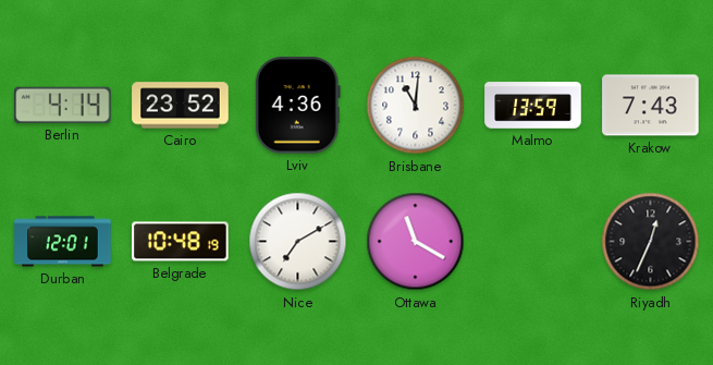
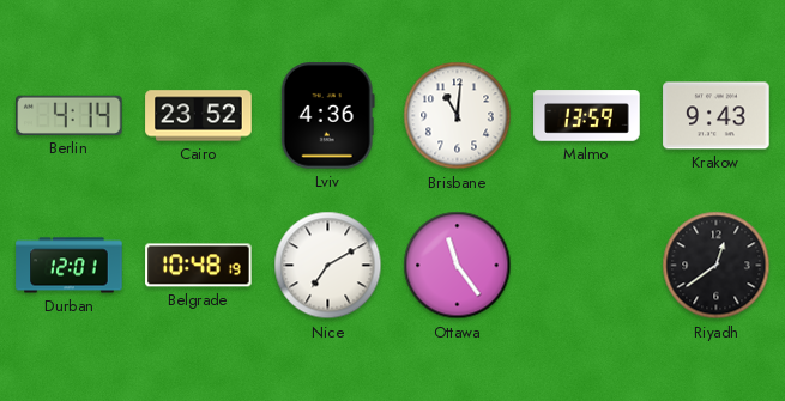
Krakow: 7:43 -> 9:43
Ottawa: 11:20 -> 11:24
Riyadh: 12:34 -> 12:39
